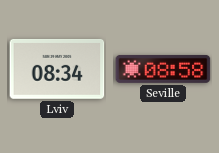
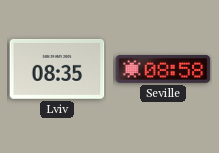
Lviv: 08:34 -> 08:35
